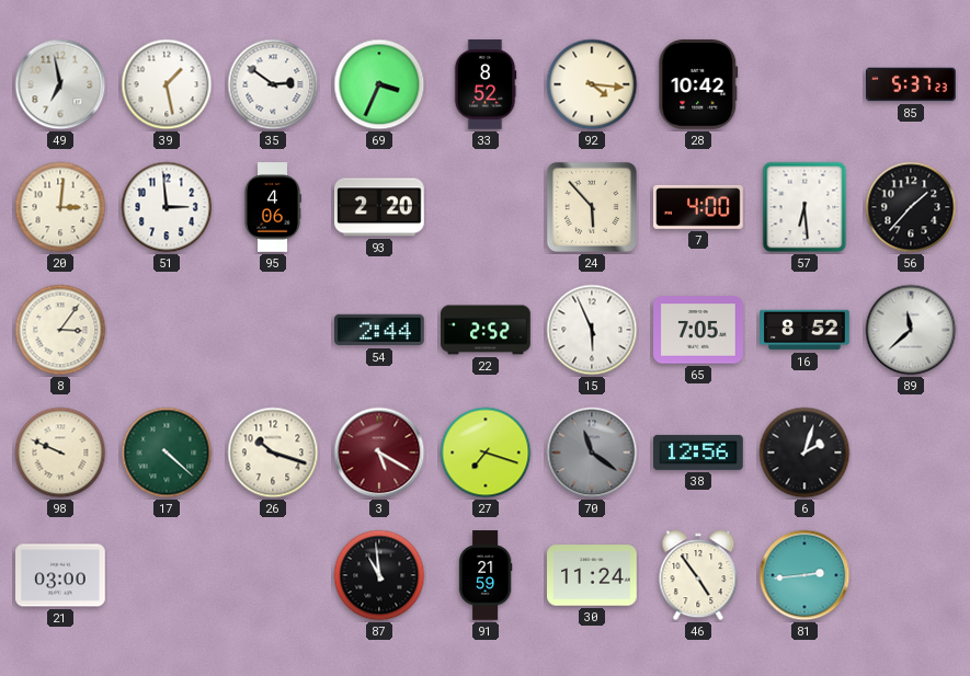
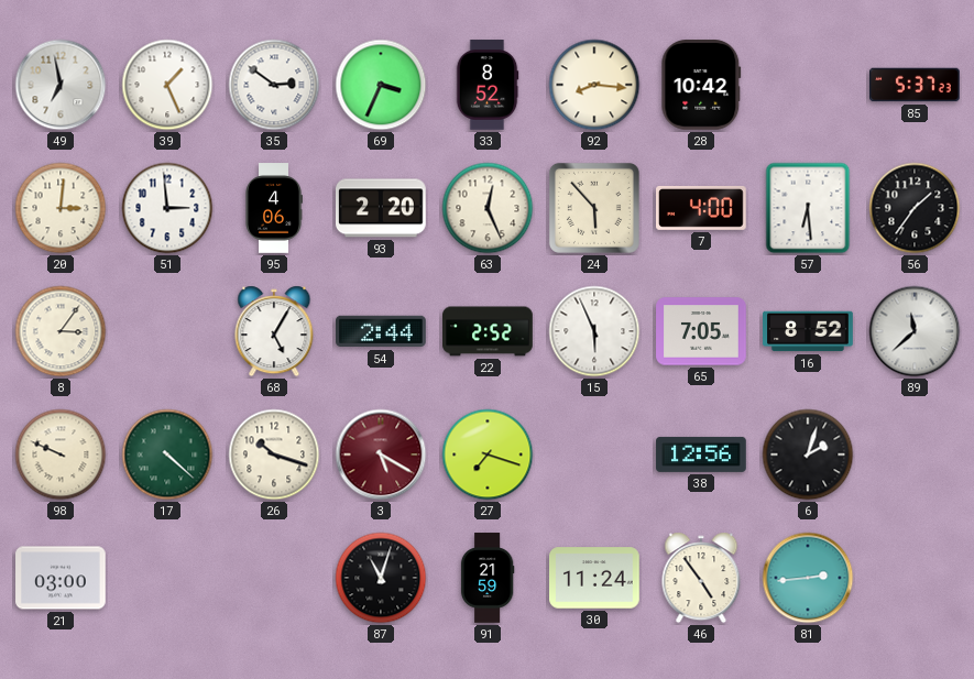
39: 1:28 -> 1:26
92: 4:16 -> 8:16
63: none -> 12:26
56: 1:37 -> 1:36
68: none -> 5:05
70: 11:21 -> none
87: 10:59 -> 11:03
